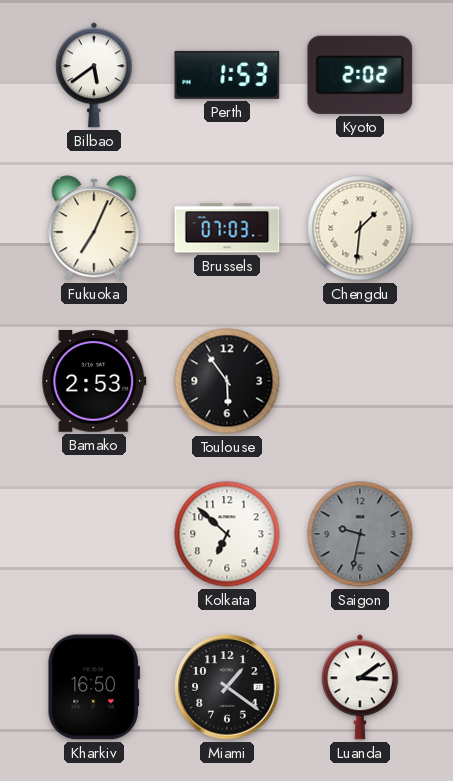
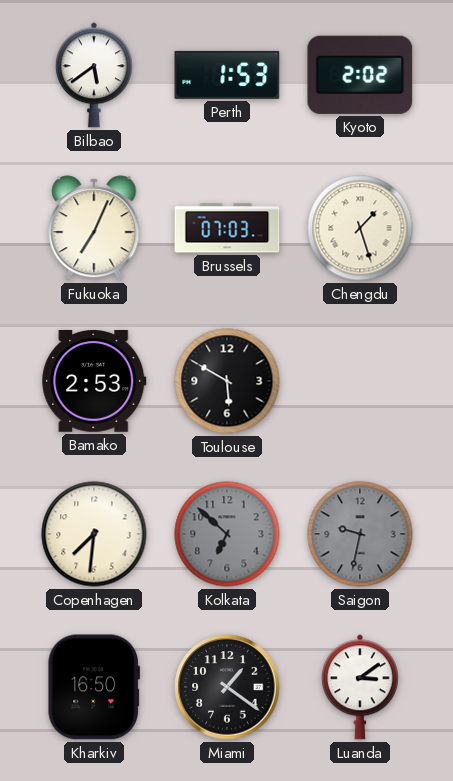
Chengdu: 1:31 -> 1:27
Toulouse: 5:54 -> 5:50
Copenhagen: none -> 7:31
Kolkata dial: white -> grey
